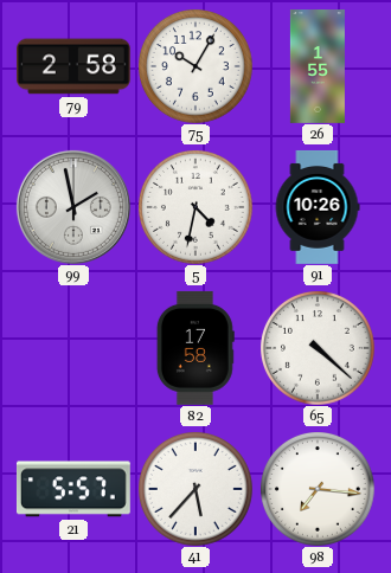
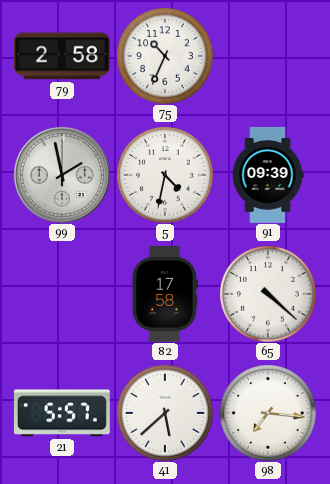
75: 10:05 -> 10:34
26: 1:55 -> none
91: 10:26 -> 09:39
41: 5:37 -> 5:38
